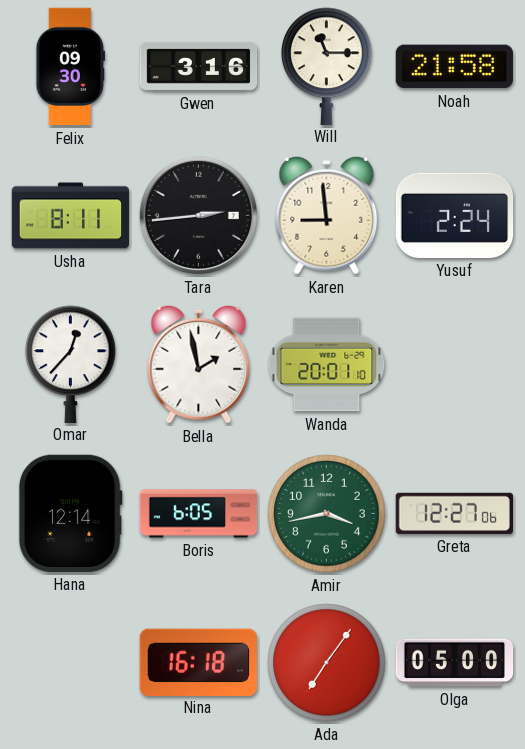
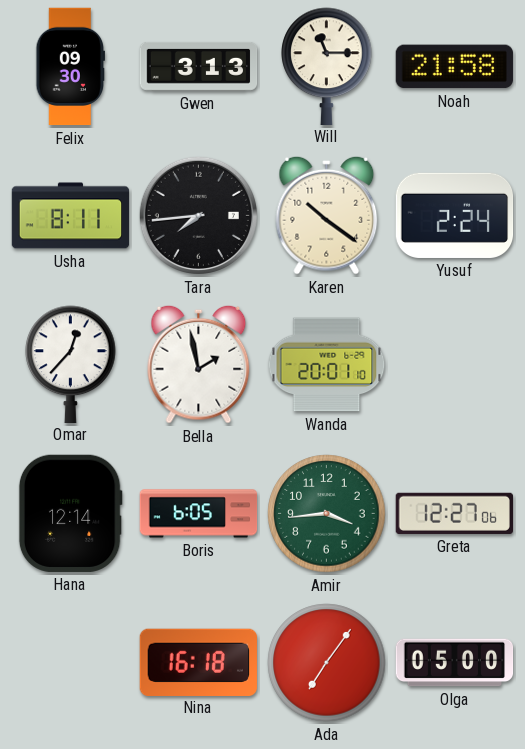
Gwen: 3:16 -> 3:13
Tara: 2:44 -> 7:44
Karen: 8:59 -> 10:21
Amir: 3:43 -> 3:44
